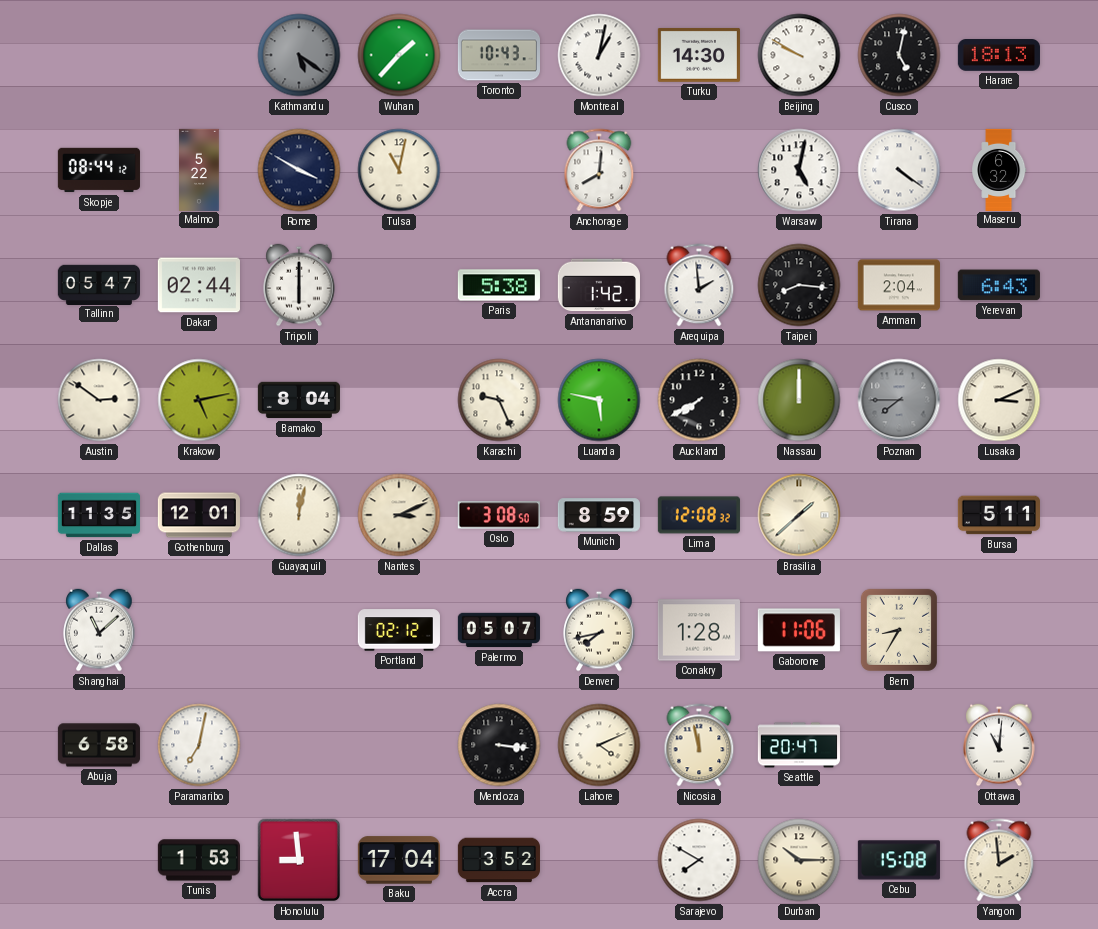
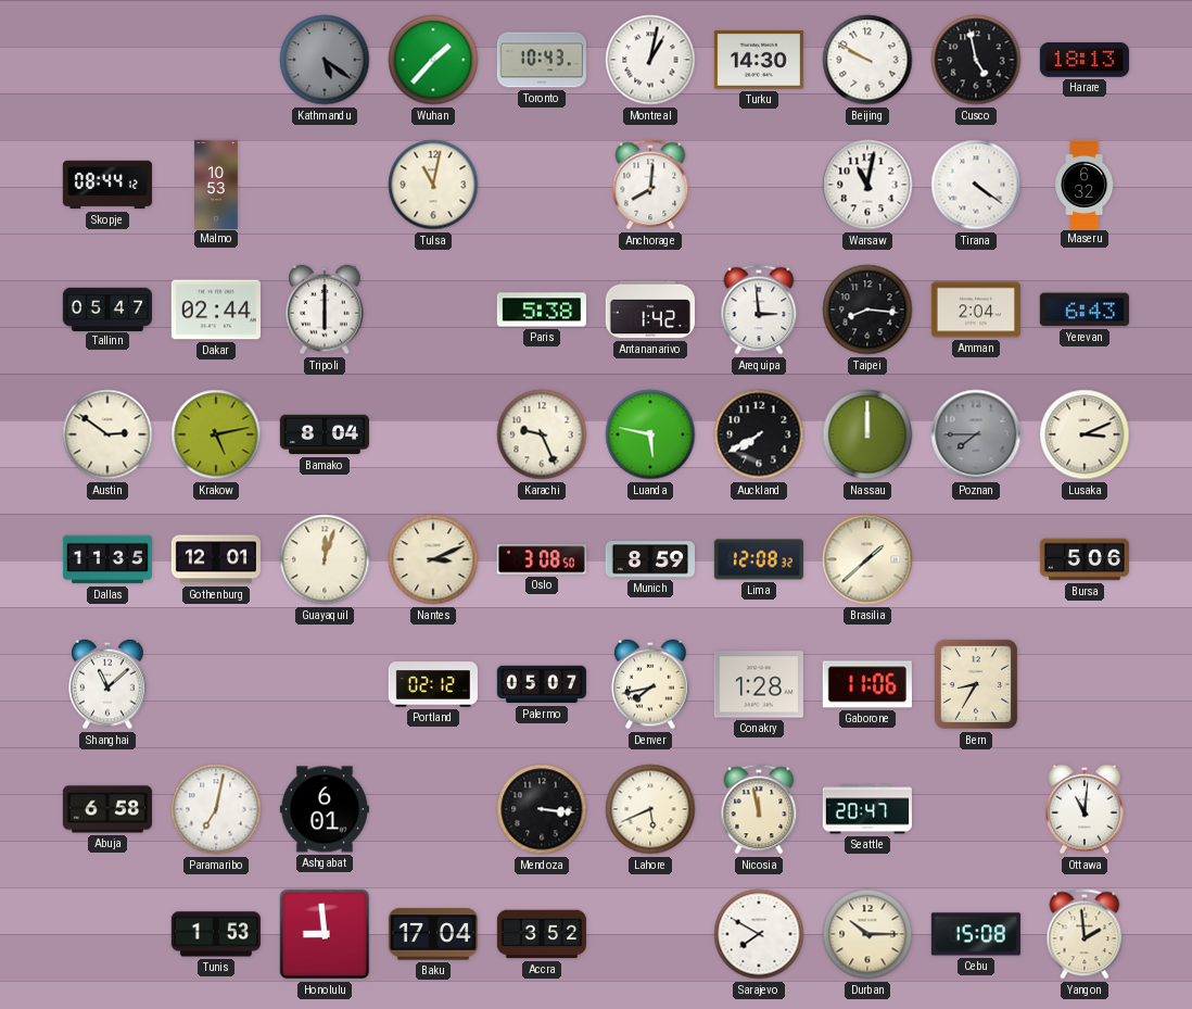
Cusco: 5:02 -> 4:58
Malmo: 5:22 -> 10:53
Rome: 3:50 -> none
Warsaw: 5:02 -> 11:02
Arequipa: 1:59 -> 2:59
Guayaquil: 12:02 -> 12:03
Bursa: 5:11 -> 5:06
Ashgabat: none -> 6:01
Lahore: 4:11 -> 5:41
